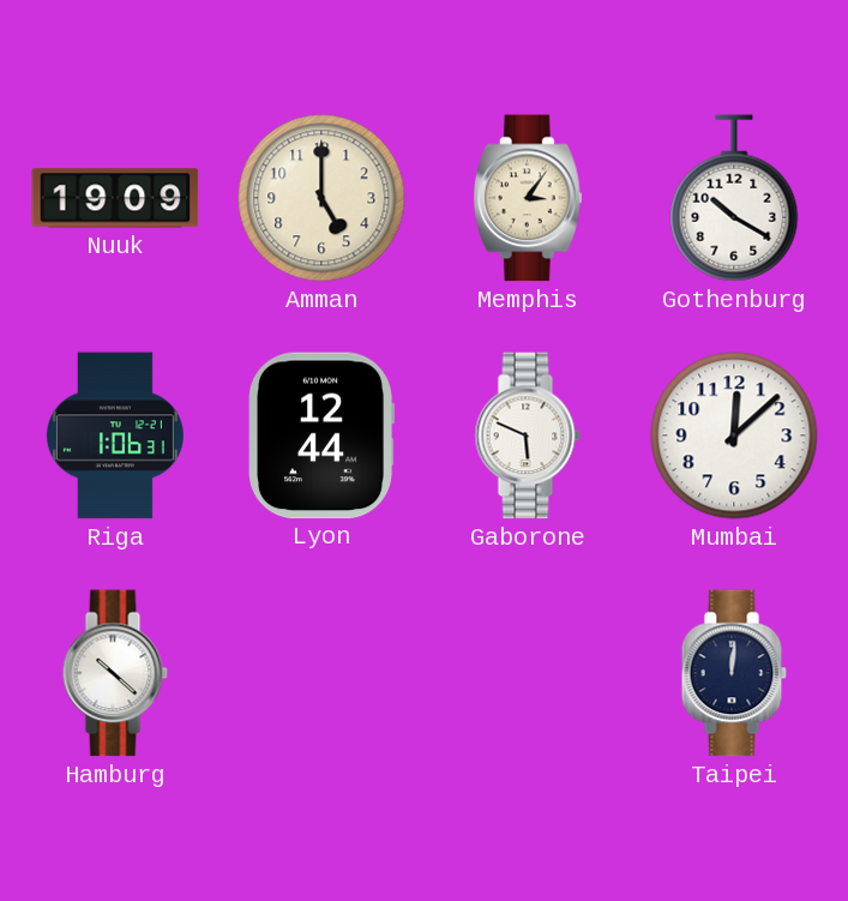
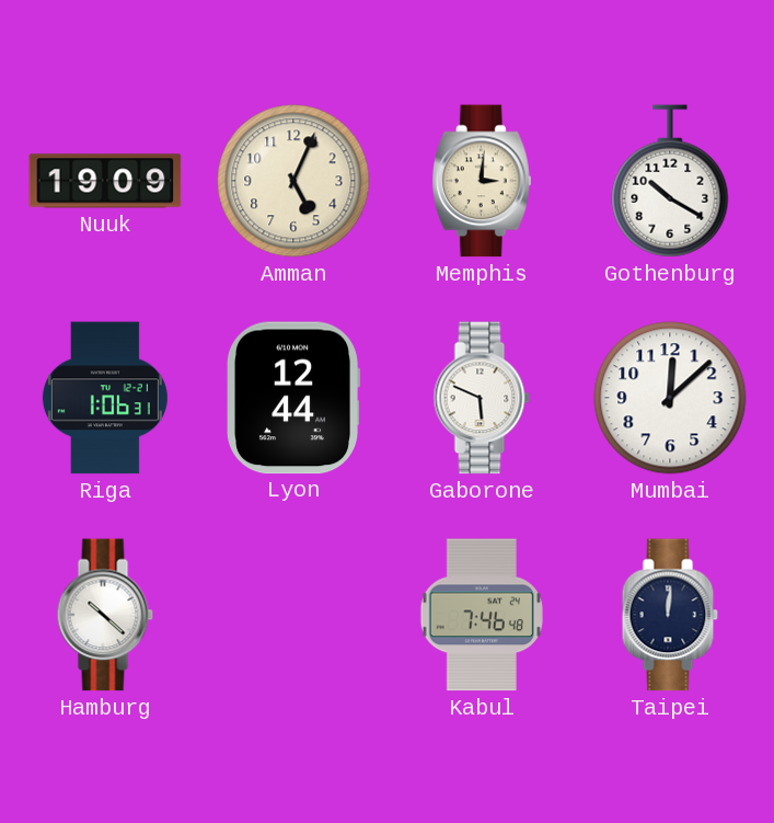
Amman: 5:00 -> 5:04
Memphis: 3:06 -> 3:01
Kabul: none -> 7:46
